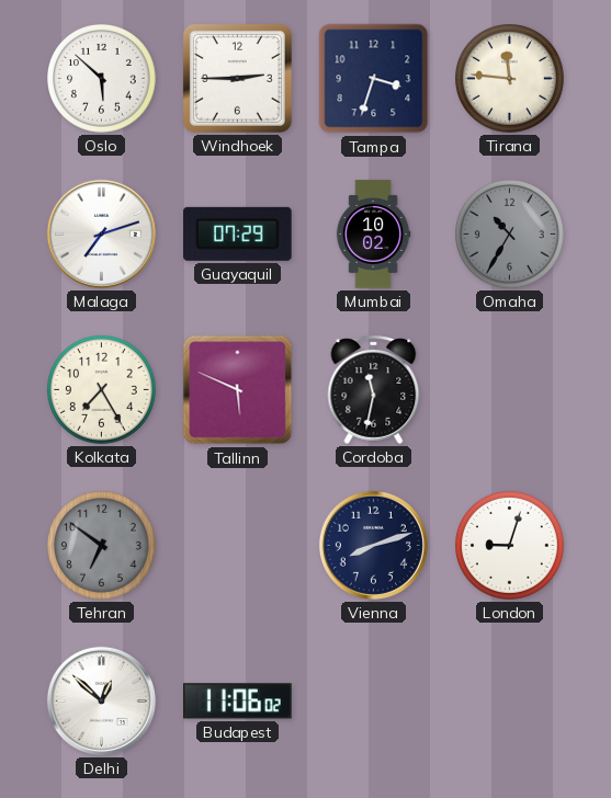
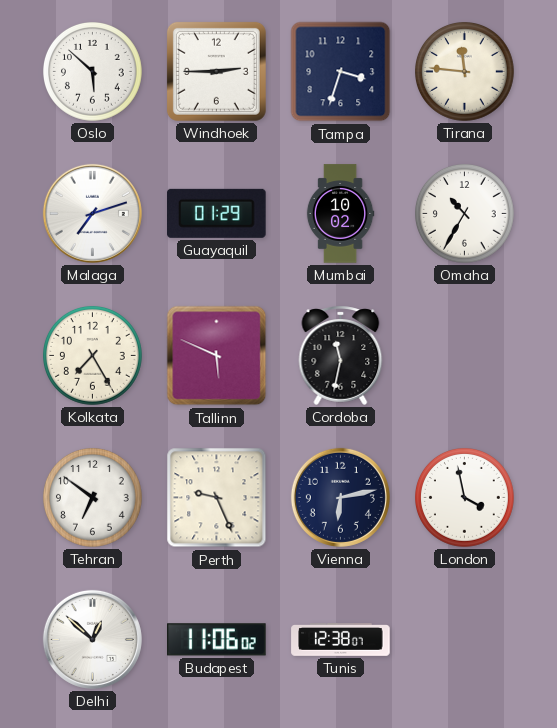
Guayaquil: 07:29 -> 01:29
Omaha dial: grey -> white
Tehran dial: grey -> white
Perth: none -> 9:26
Vienna: 8:12 -> 6:13
London: 9:03 -> 3:58
Tunis: none -> 12:38
